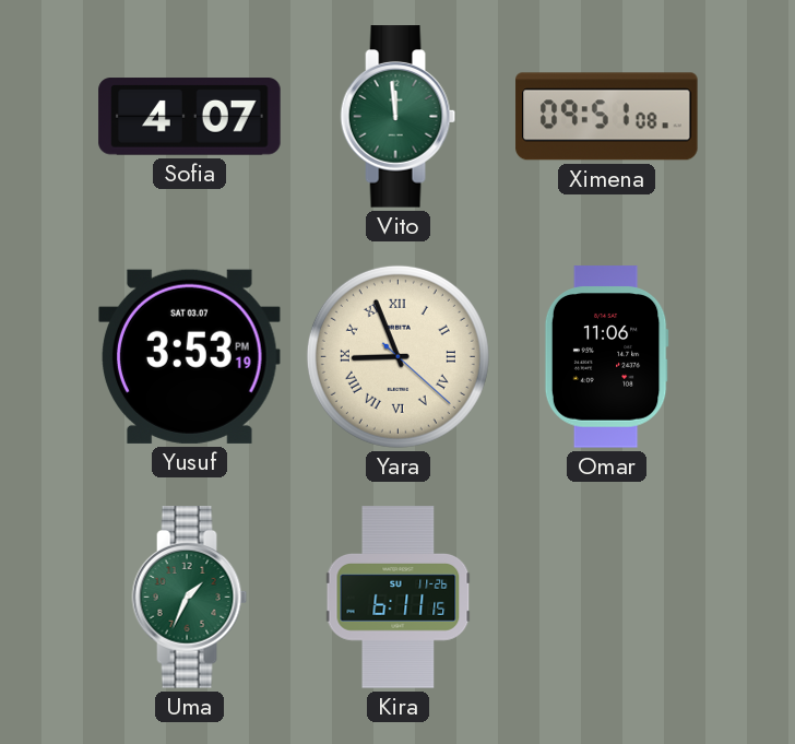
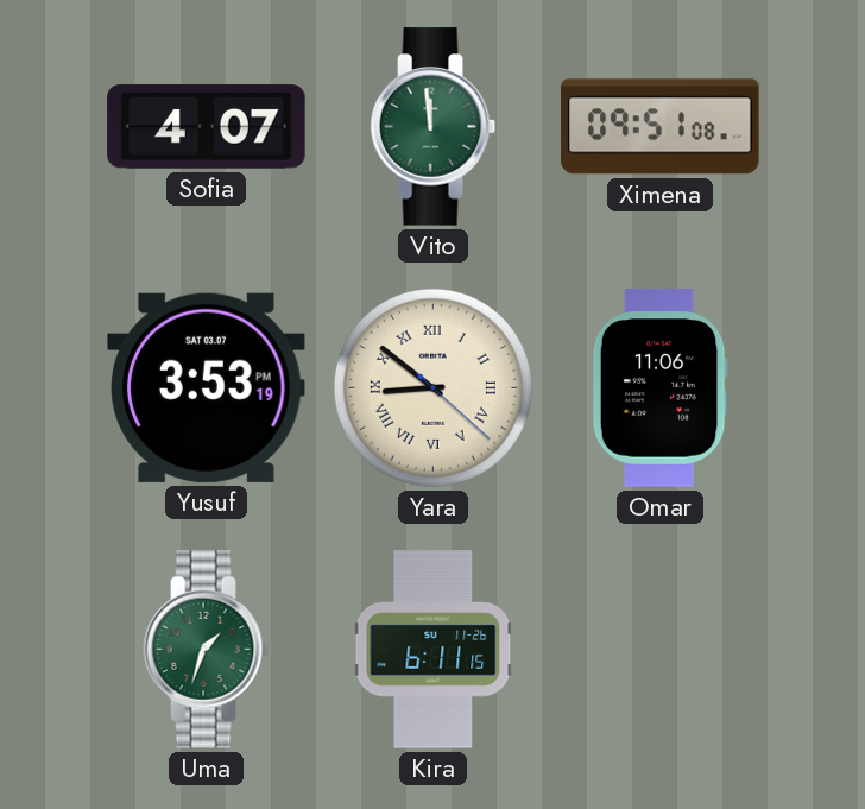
Yara: 8:56 -> 8:51
Uma: 1:34 -> 1:33
